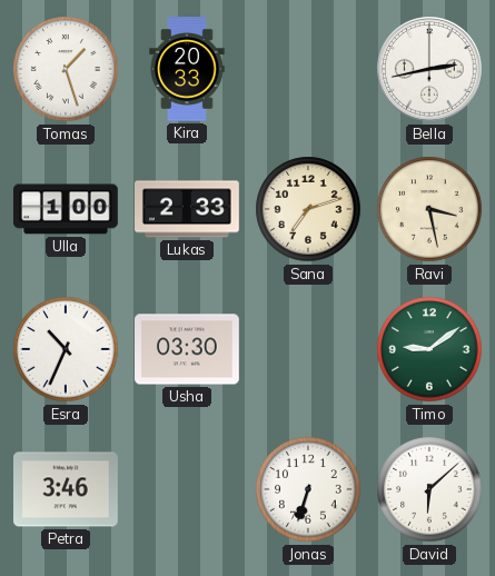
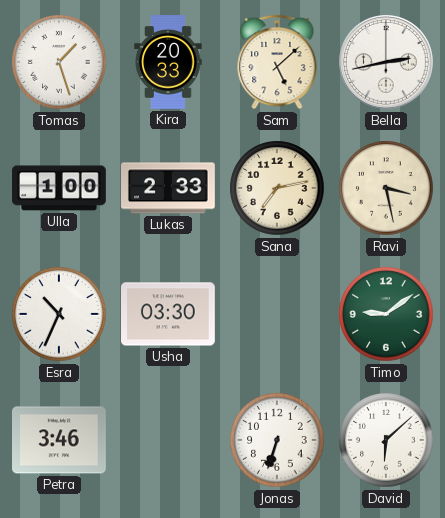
Sam: none -> 5:08
Sana: 7:12 -> 7:13
